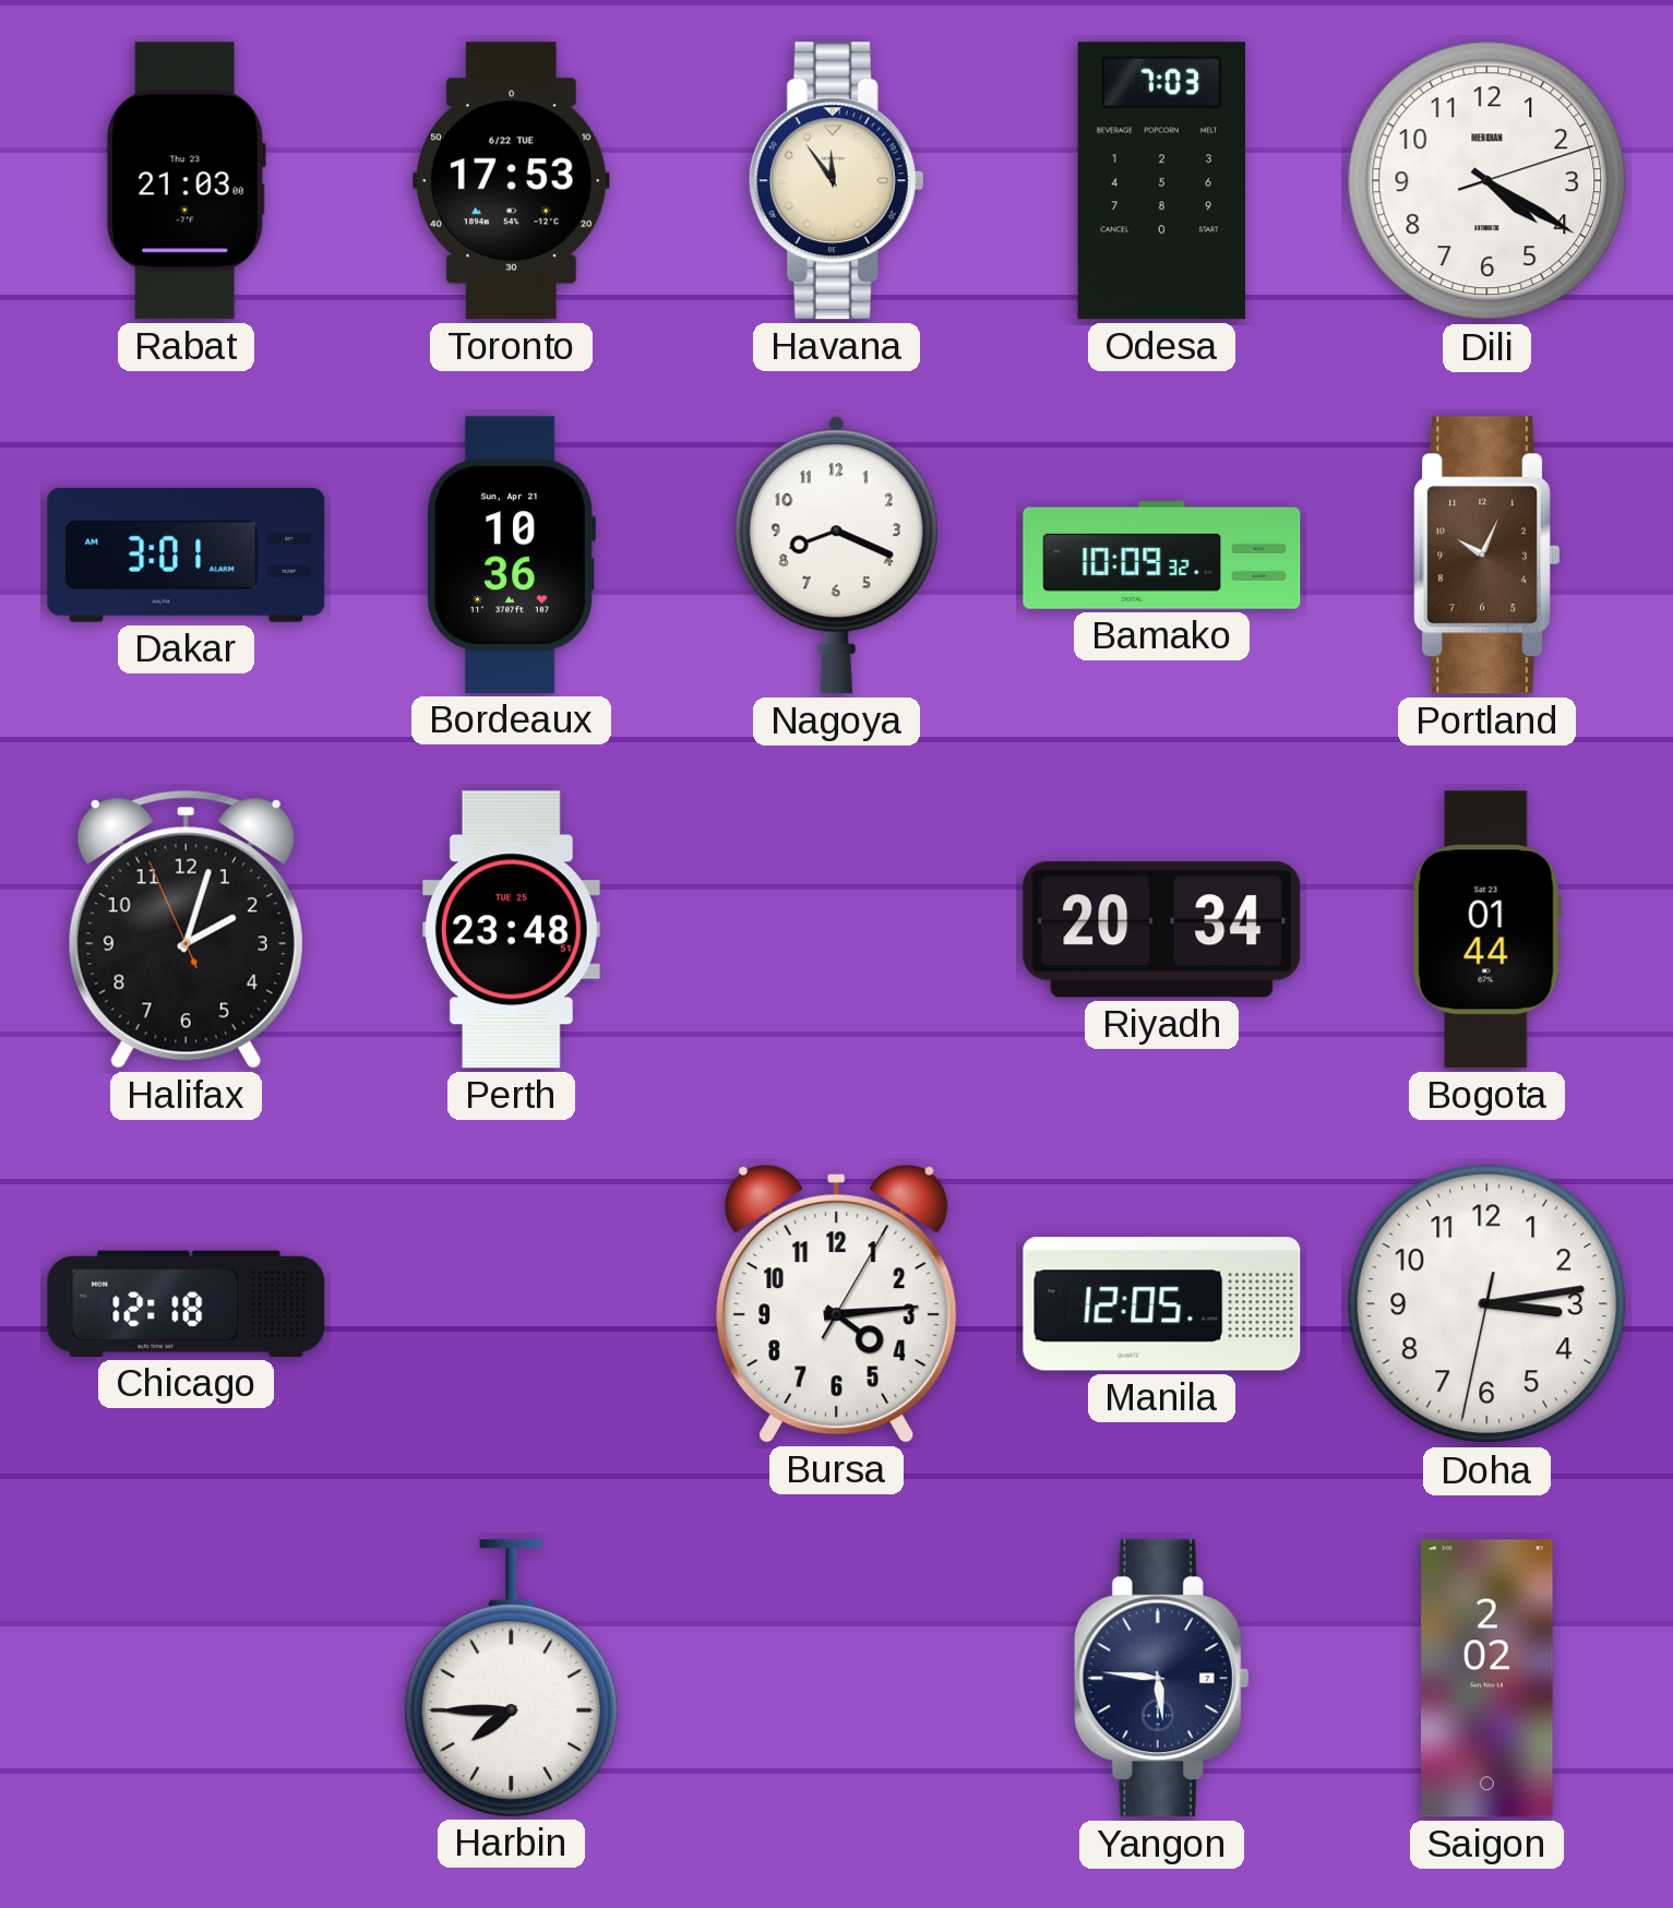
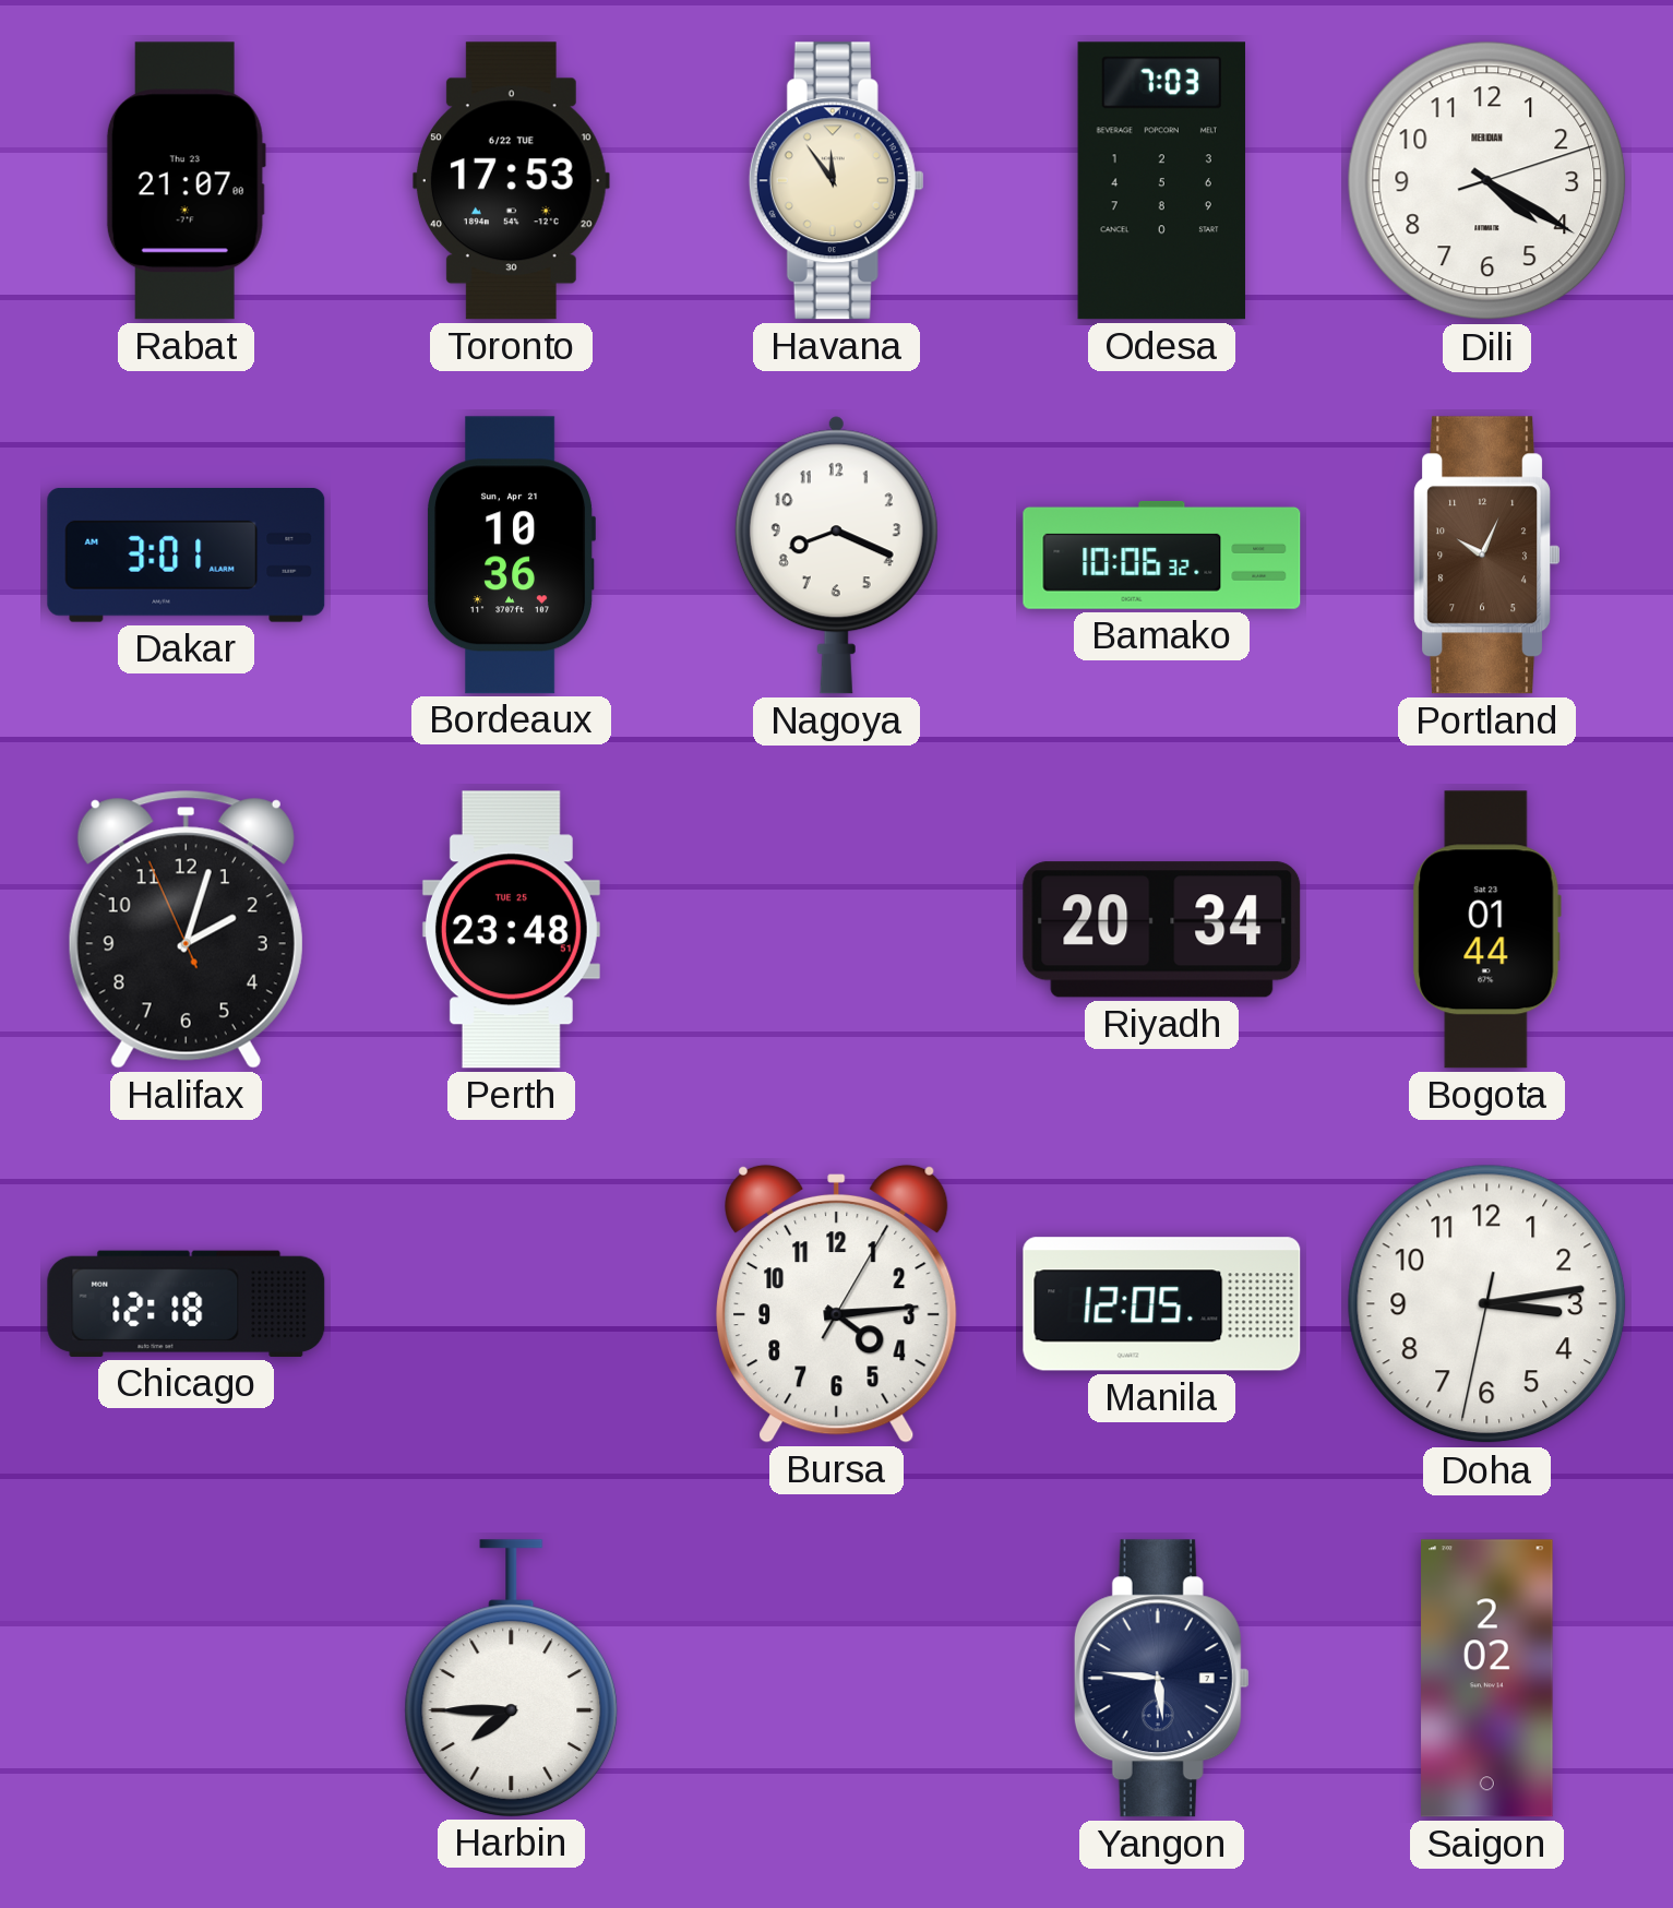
Rabat: 21:03 -> 21:07
Bamako: 10:09 -> 10:06
